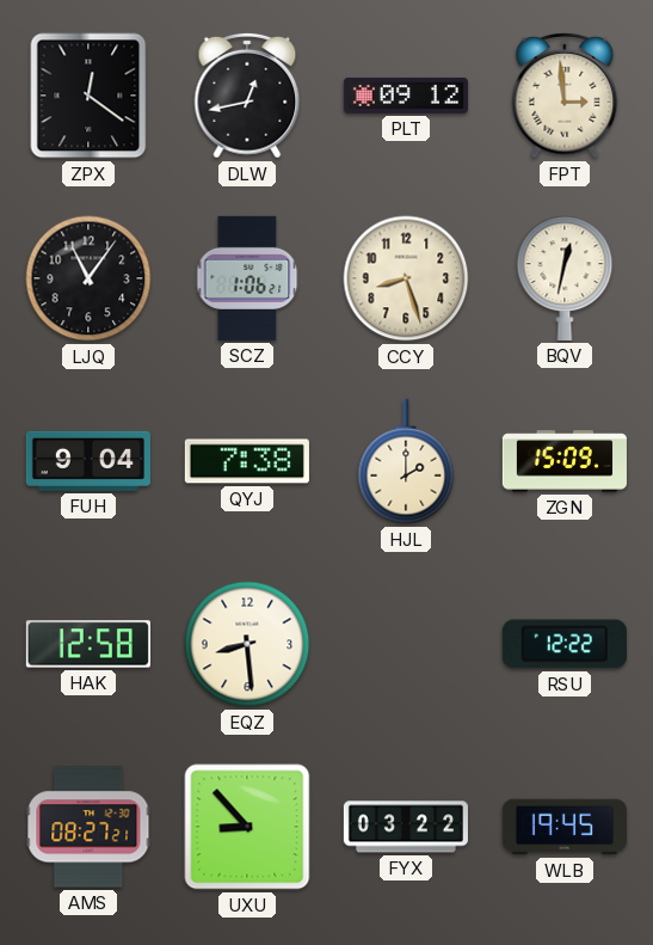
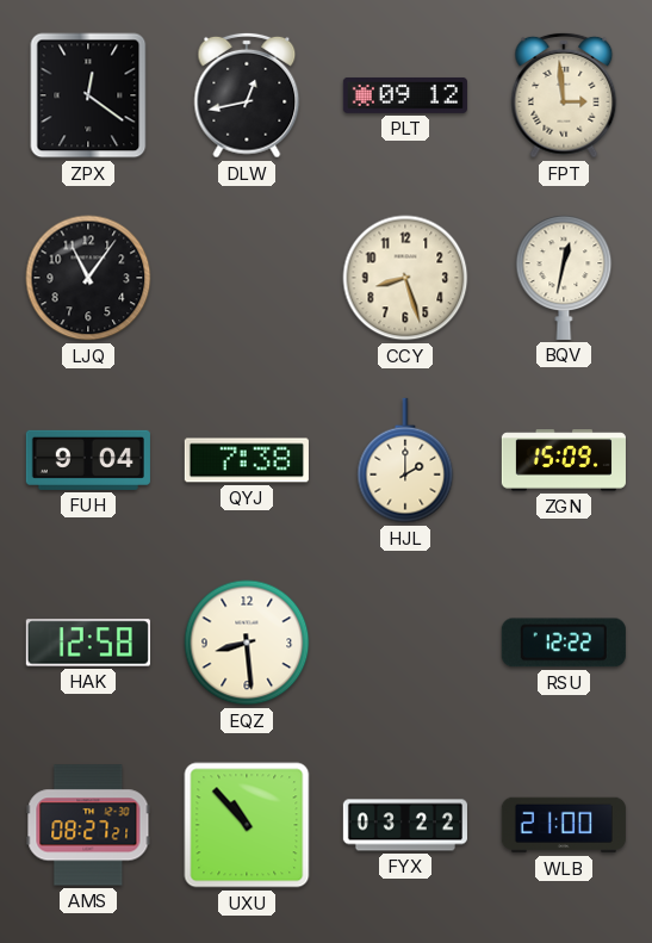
SCZ: 1:06 -> none
UXU: 8:53 -> 10:53
WLB: 19:45 -> 21:00
